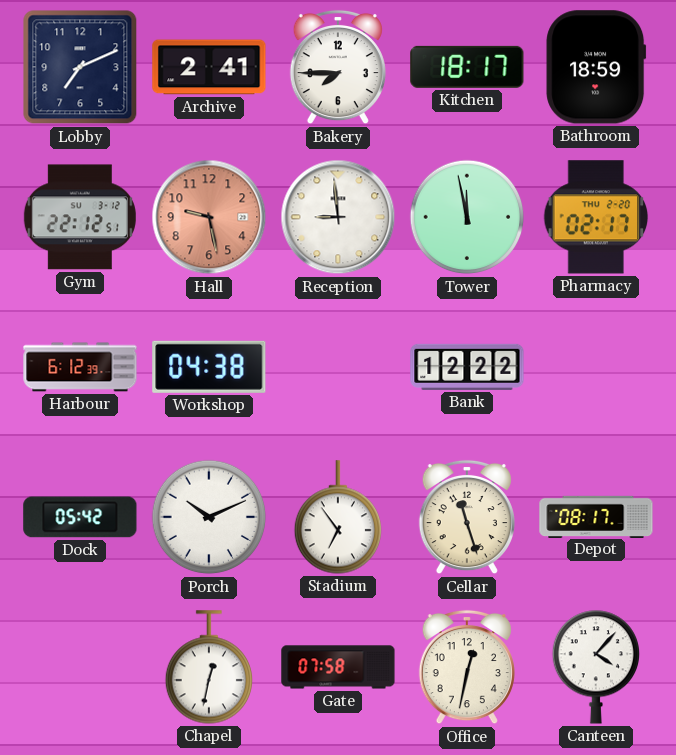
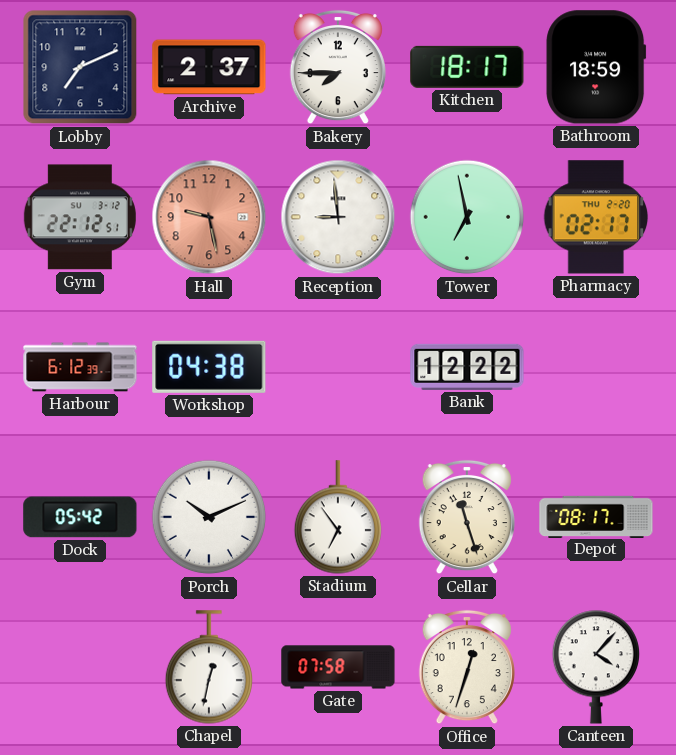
Archive: 2:41 -> 2:37
Tower: 11:58 -> 6:58
Office: 12:32 -> 12:33
